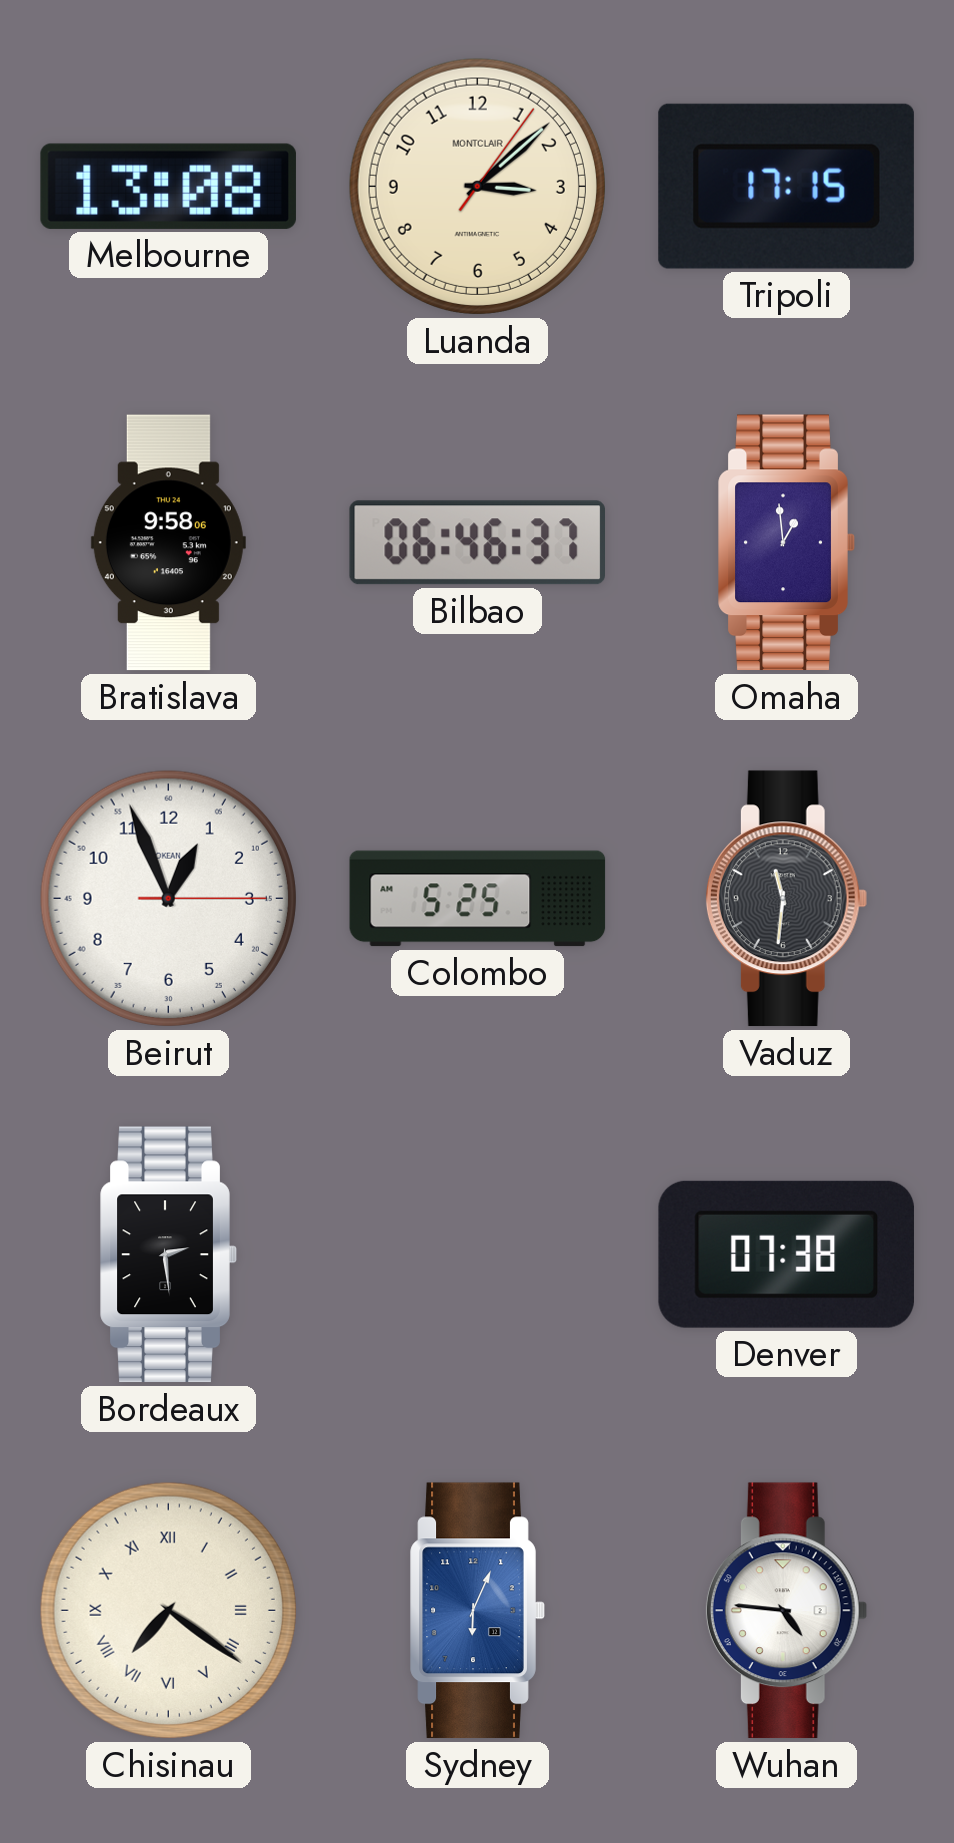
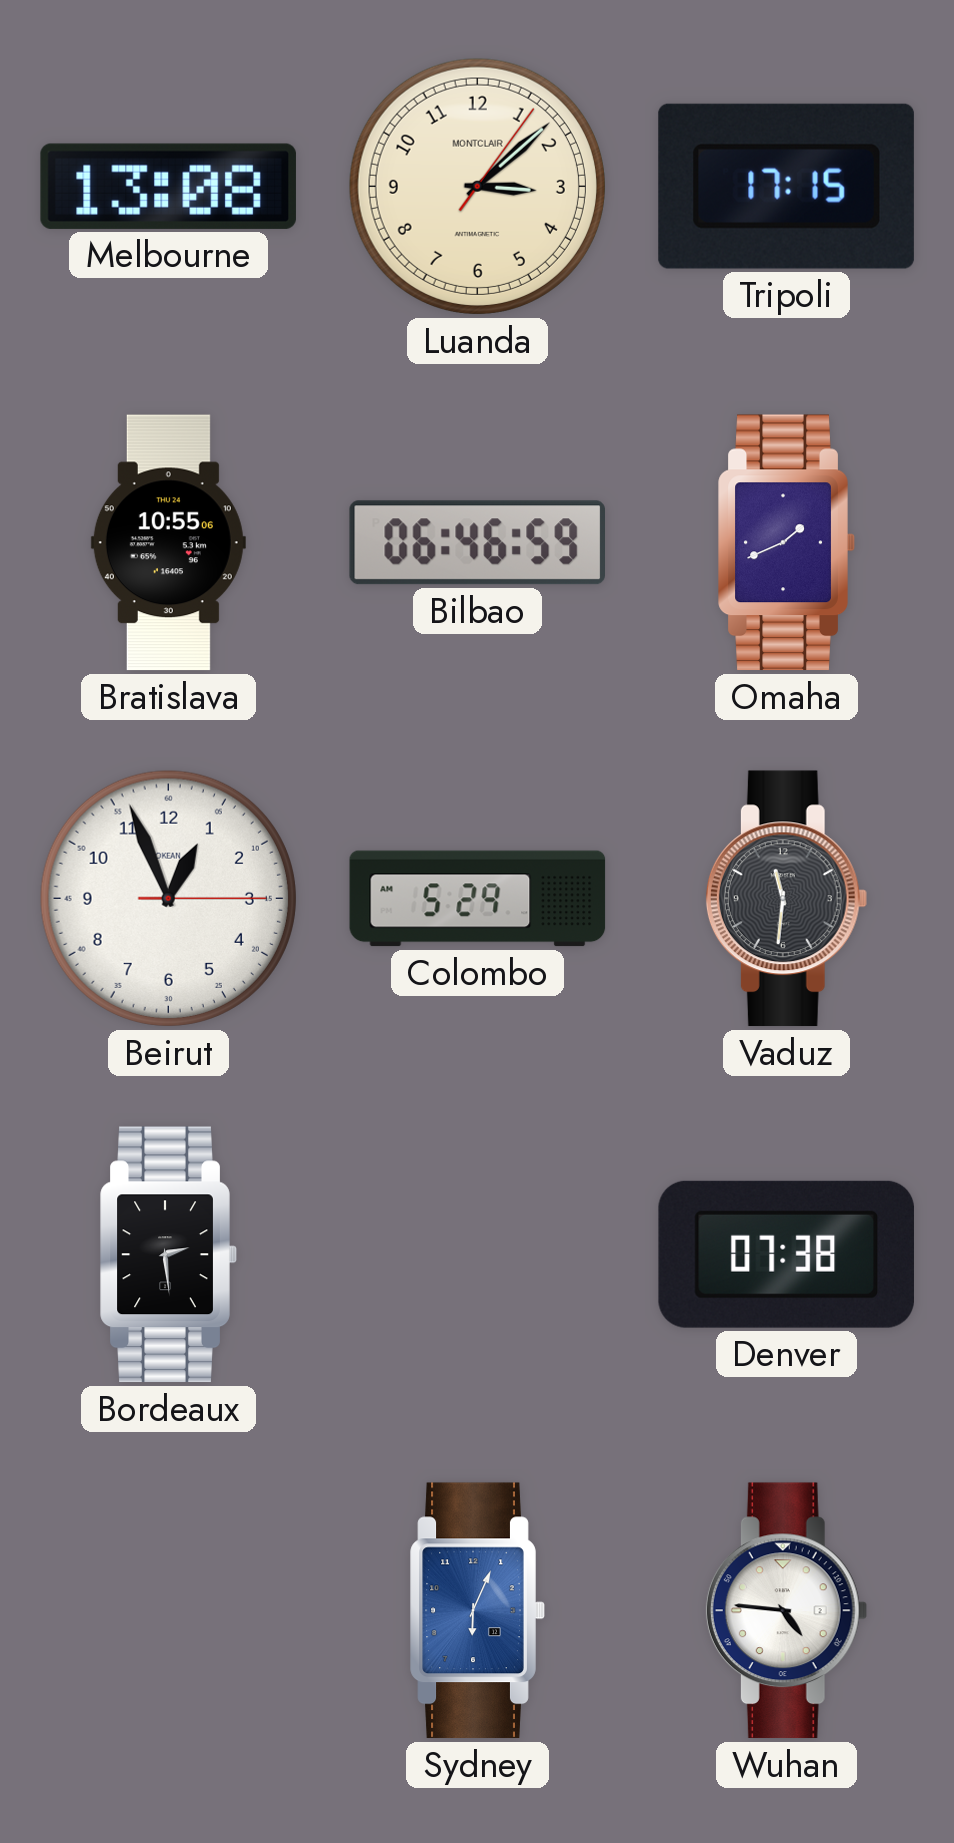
Bratislava: 9:58 -> 10:55
Bilbao: 06:46:37 -> 06:46:59
Omaha: 12:59 -> 1:41
Colombo: 5:25 -> 5:29
Chisinau: 7:21 -> none
